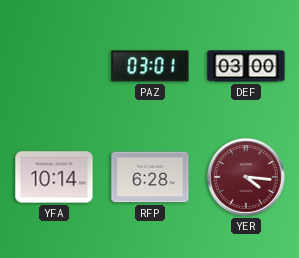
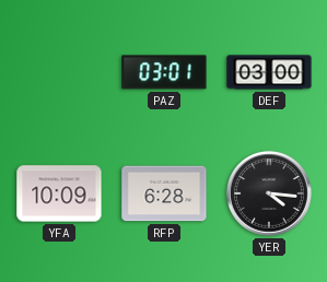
YFA: 10:14 -> 10:09
YER dial: burgundy -> black
